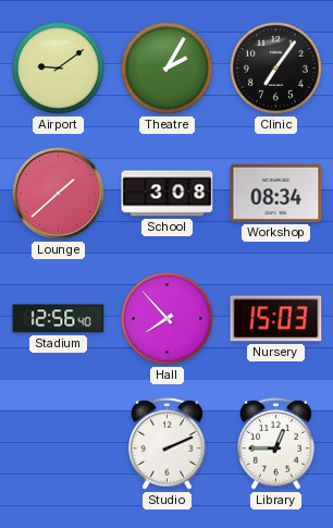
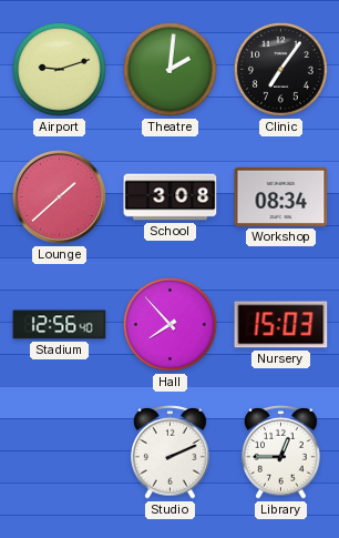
Airport: 9:09 -> 9:12
Theatre: 2:05 -> 2:01
